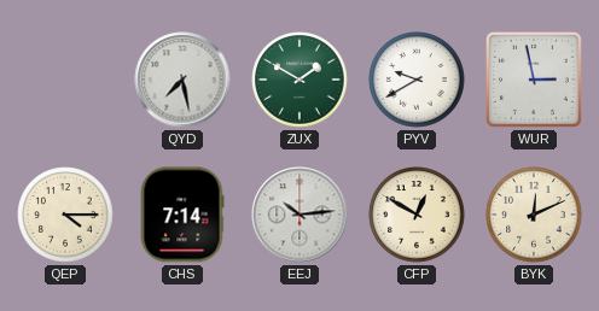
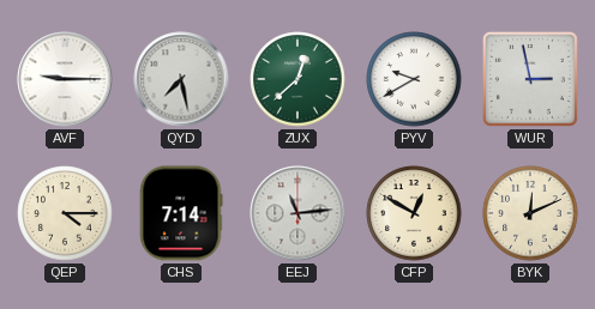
AVF: none -> 9:15
ZUX: 1:50 -> 12:38
EEJ: 10:14 -> 11:14
